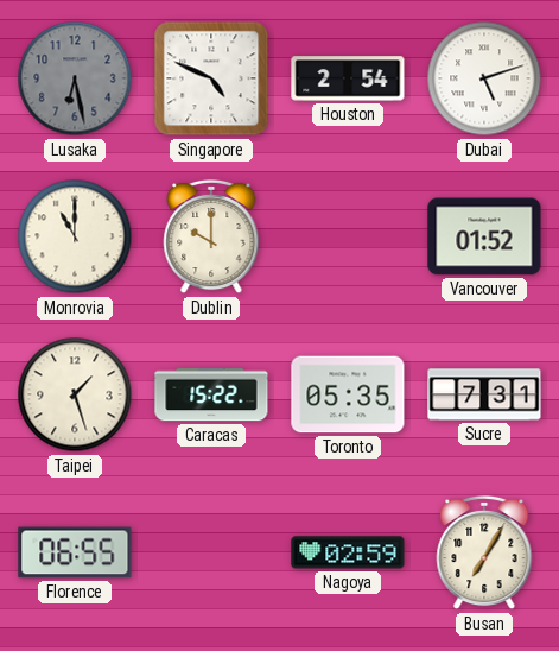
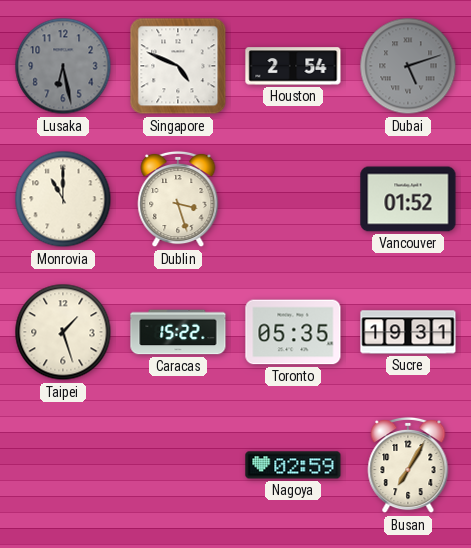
Dubai dial: white -> grey
Dublin: 10:00 -> 3:27
Sucre: 7:31 -> 19:31
Florence: 06:55 -> none
